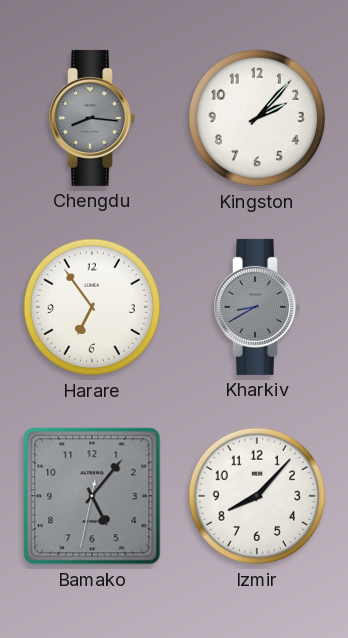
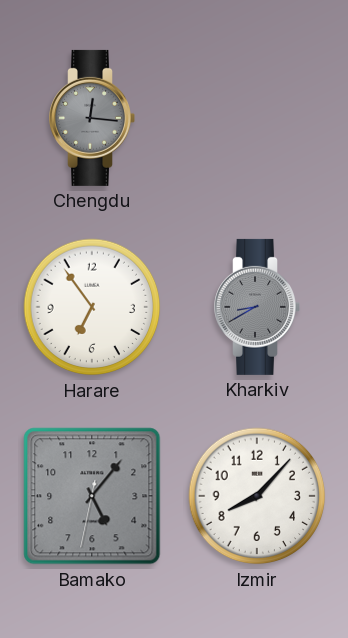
Chengdu: 8:16 -> 12:16
Kingston: 2:07 -> none
